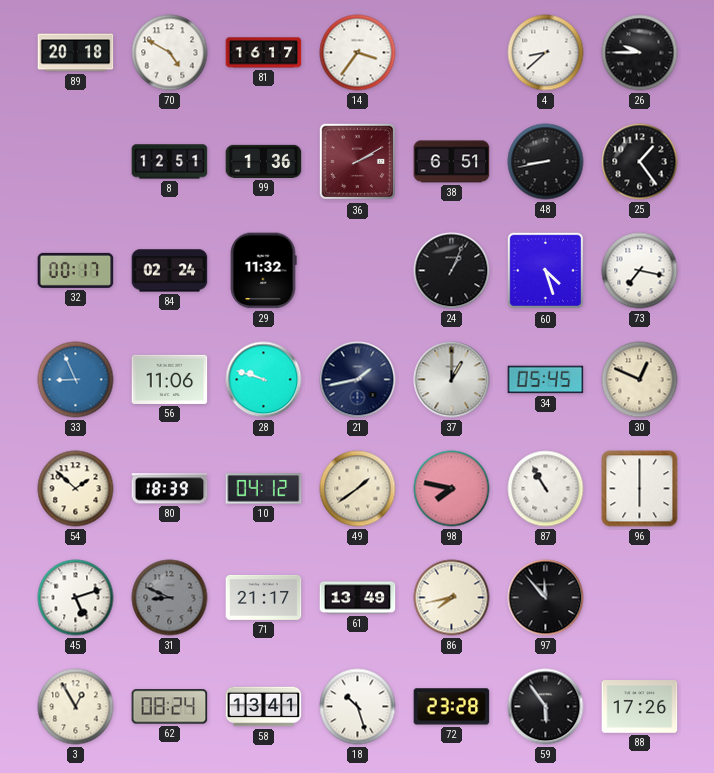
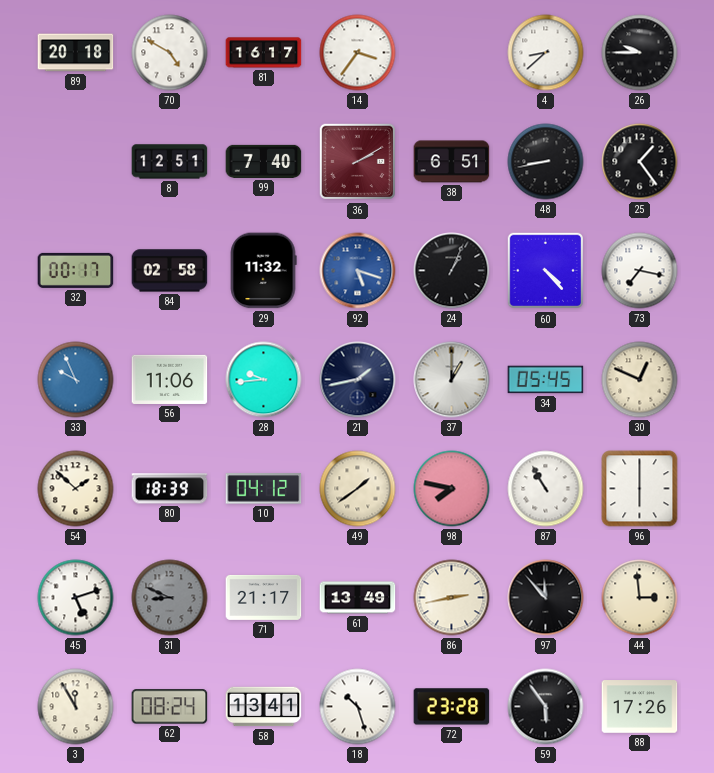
99: 1:36 -> 7:40
84: 02:24 -> 02:58
92: none -> 5:18
60: 4:27 -> 4:23
33: 8:56 -> 9:56
28: 9:48 -> 9:44
86: 7:43 -> 2:43
44: none -> 2:59
3: 12:55 -> 11:55
